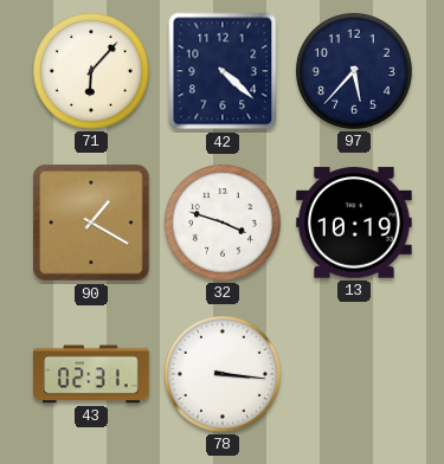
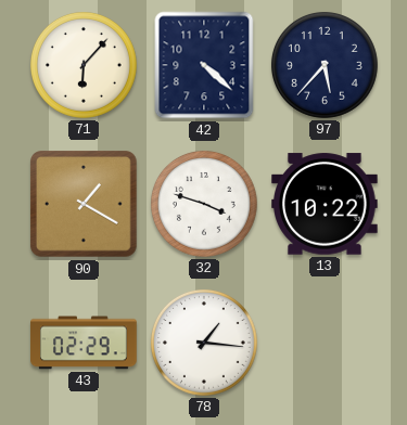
13: 10:19 -> 10:22
43: 02:31 -> 02:29
78: 3:16 -> 1:16
